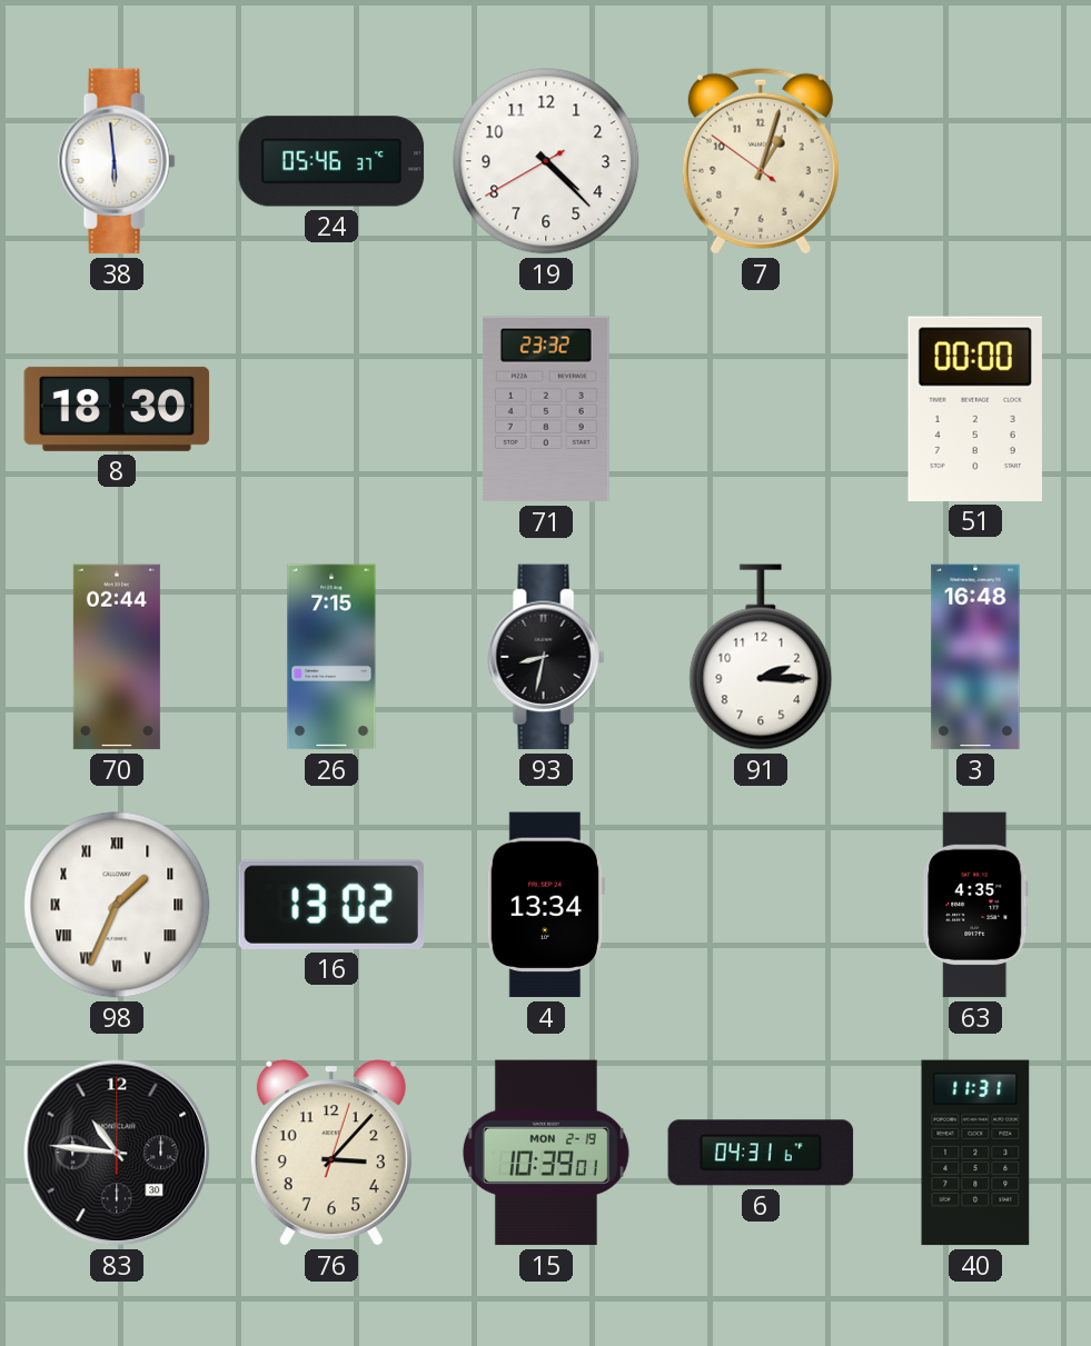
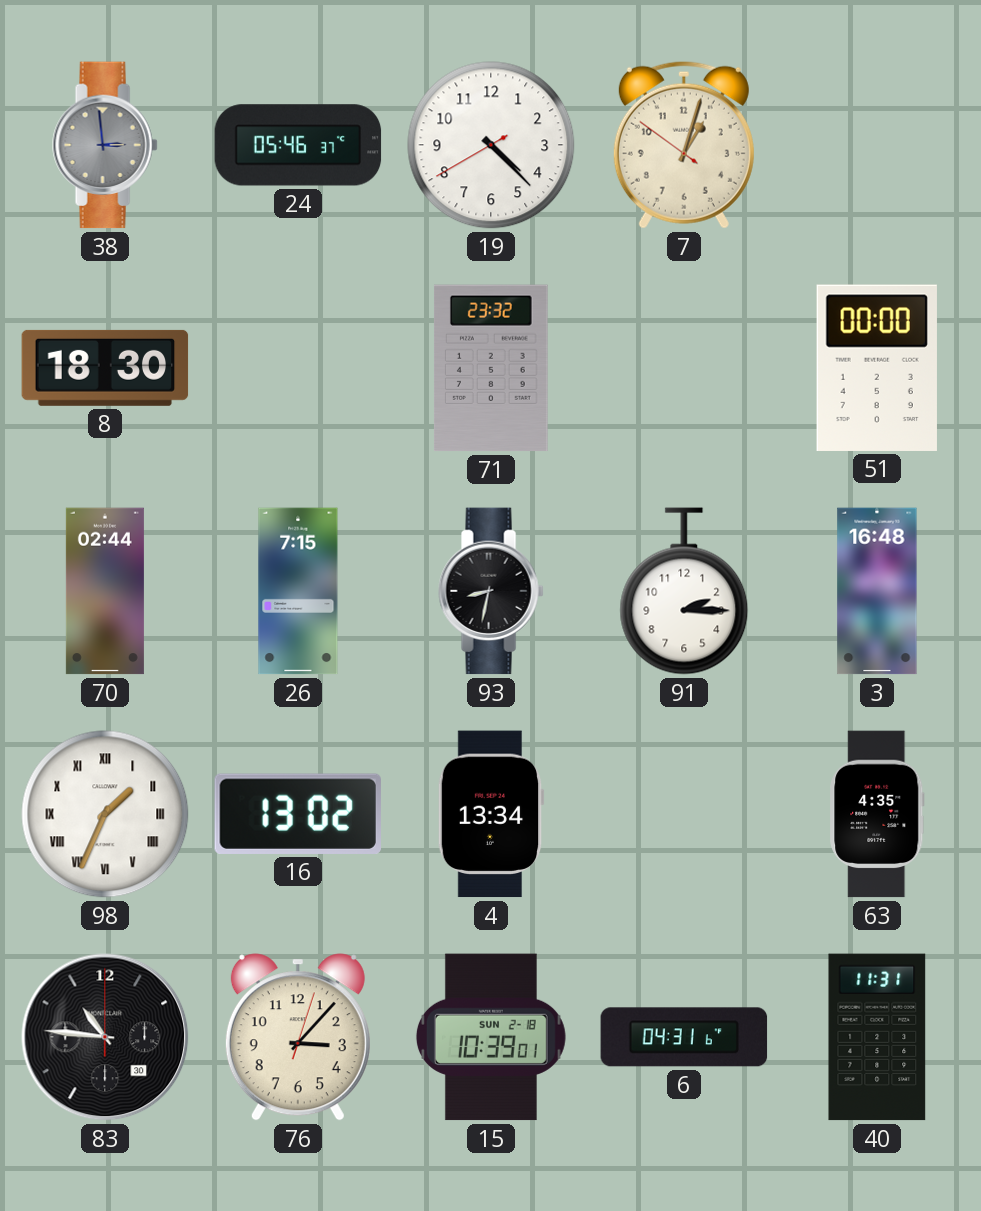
38: 5:59 -> 2:59
38 dial: white -> grey
15 date: MON 2-19 -> SUN 2-18
